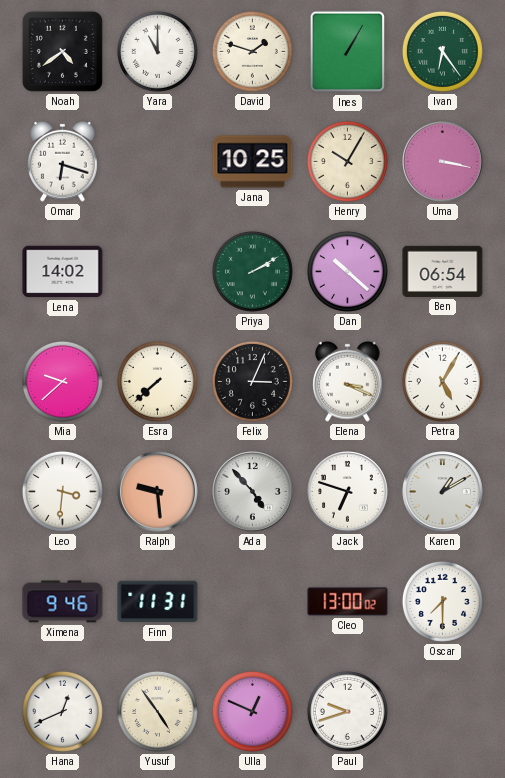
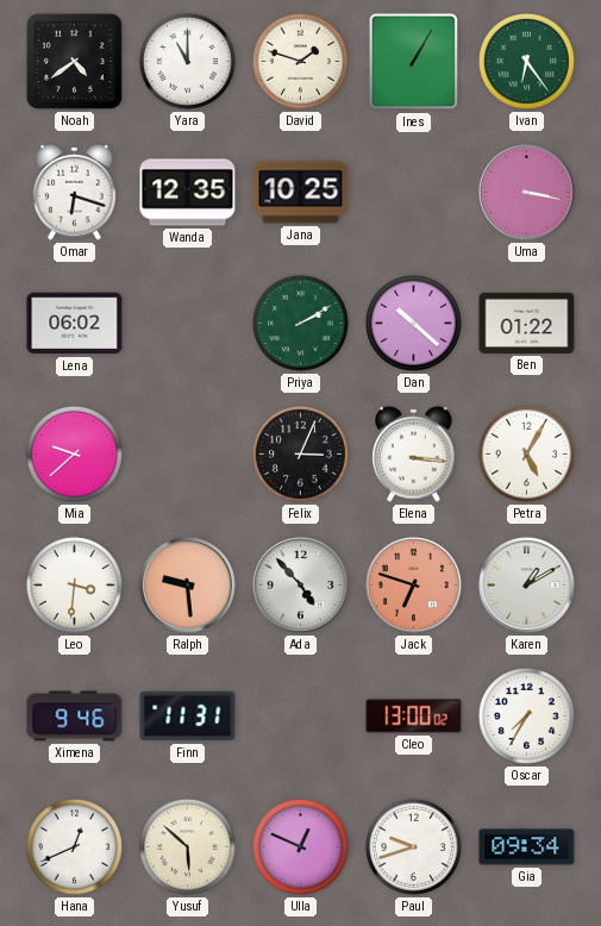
Wanda: none -> 12:35
Henry: 10:05 -> none
Lena: 14:02 -> 06:02
Ben: 06:54 -> 01:22
Esra: 7:38 -> none
Elena: 3:19 -> 3:16
Jack dial: white -> salmon
Oscar: 7:30 -> 7:35
Yusuf: 4:54 -> 5:52
Gia: none -> 09:34
